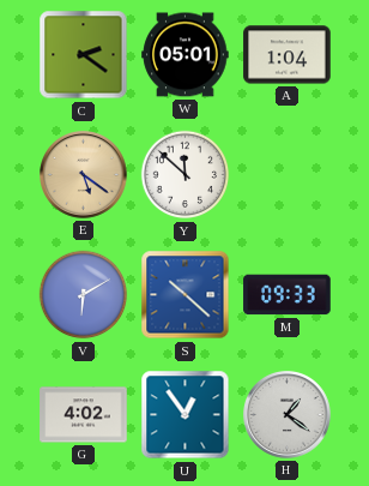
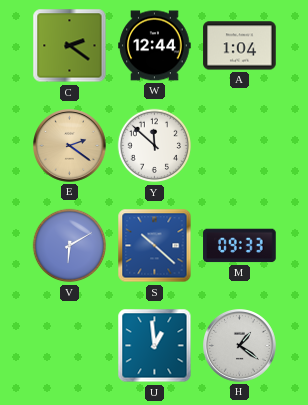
W: 05:01 -> 12:44
E: 5:21 -> 2:21
G: 4:02 -> none
U: 12:54 -> 12:59
